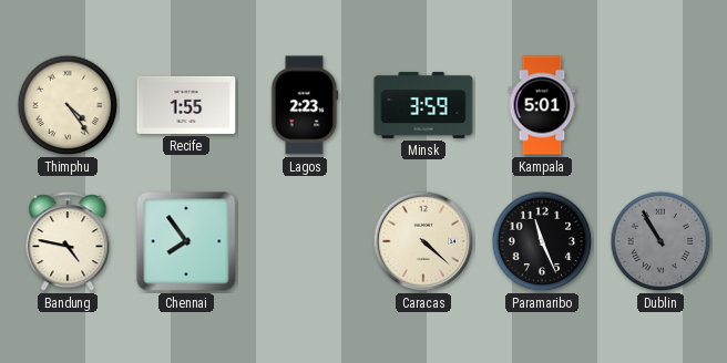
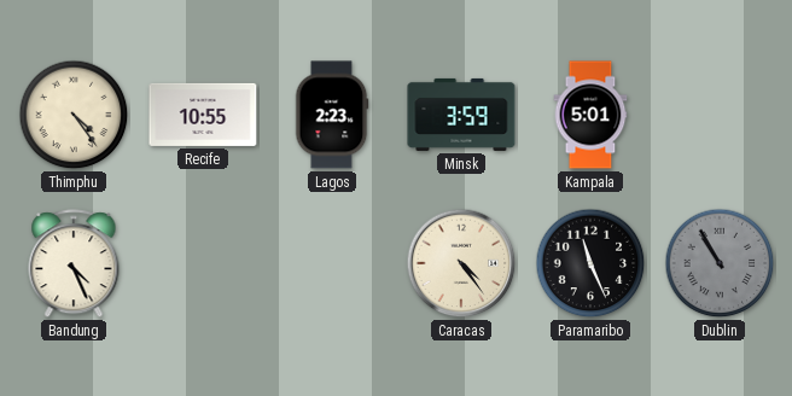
Recife: 1:55 -> 10:55
Bandung: 4:47 -> 4:26
Chennai: 7:54 -> none
Caracas: 4:22 -> 4:24
